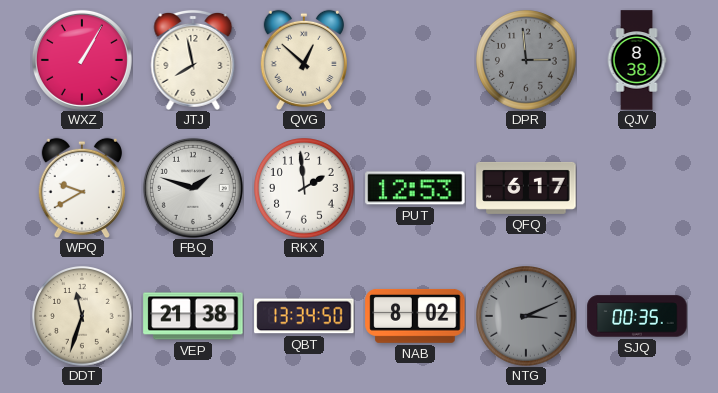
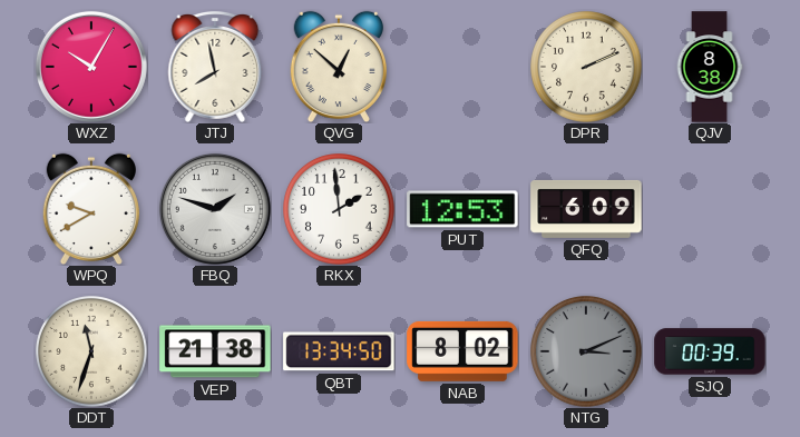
WXZ: 1:05 -> 10:05
DPR: 2:59 -> 2:11
DPR dial: grey -> cream
QFQ: 6:17 -> 6:09
SJQ: 00:35 -> 00:39
